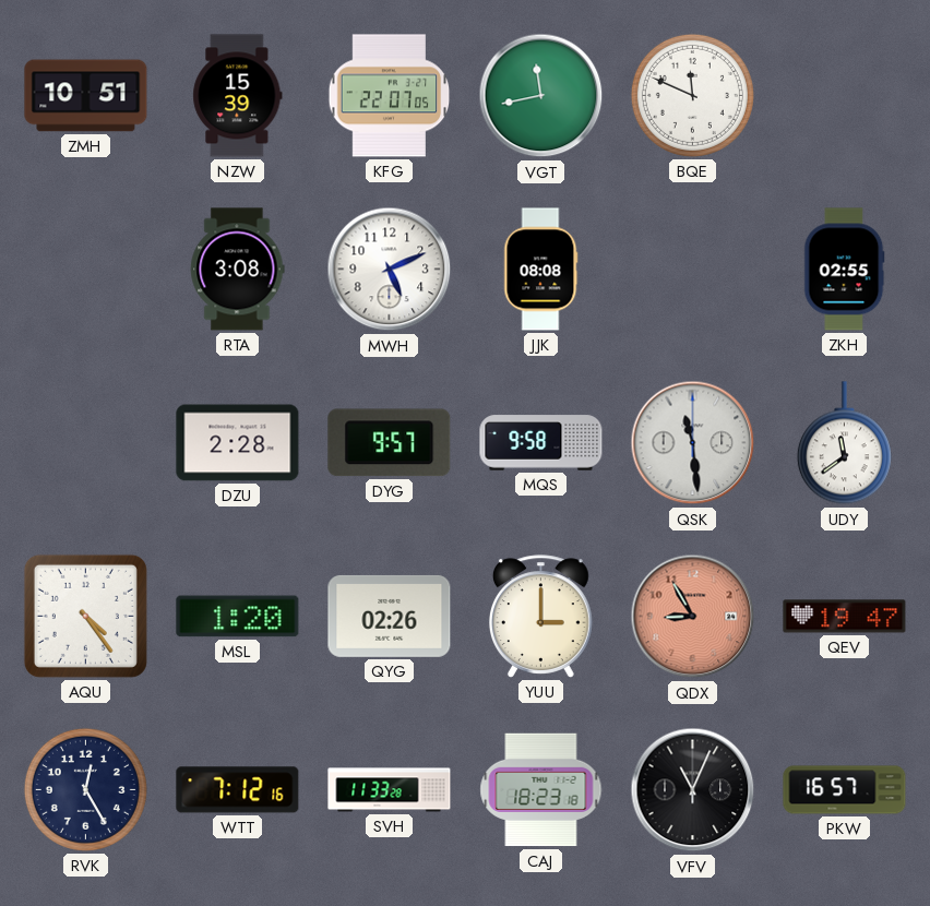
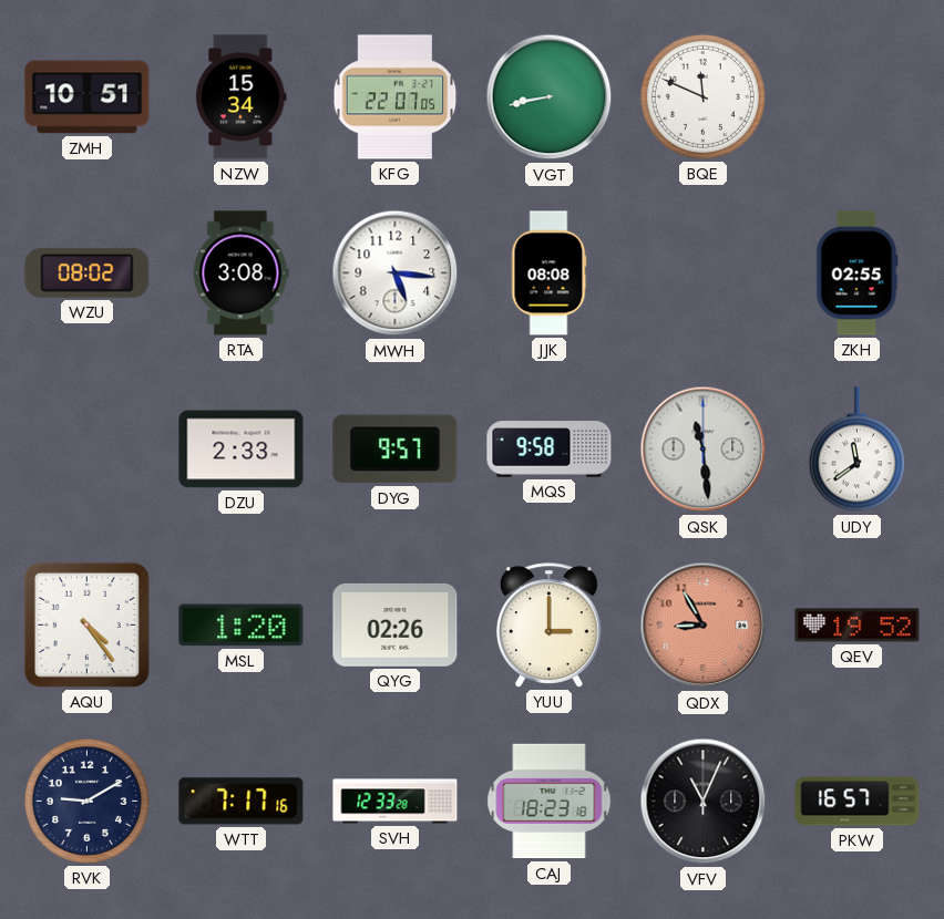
NZW: 15:39 -> 15:34
VGT: 11:43 -> 8:43
WZU: none -> 08:02
MWH: 5:11 -> 5:16
DZU: 2:28 -> 2:33
QEV: 19:47 -> 19:52
RVK: 12:25 -> 9:10
WTT: 7:12 -> 7:17
SVH: 11:33 -> 12:33
